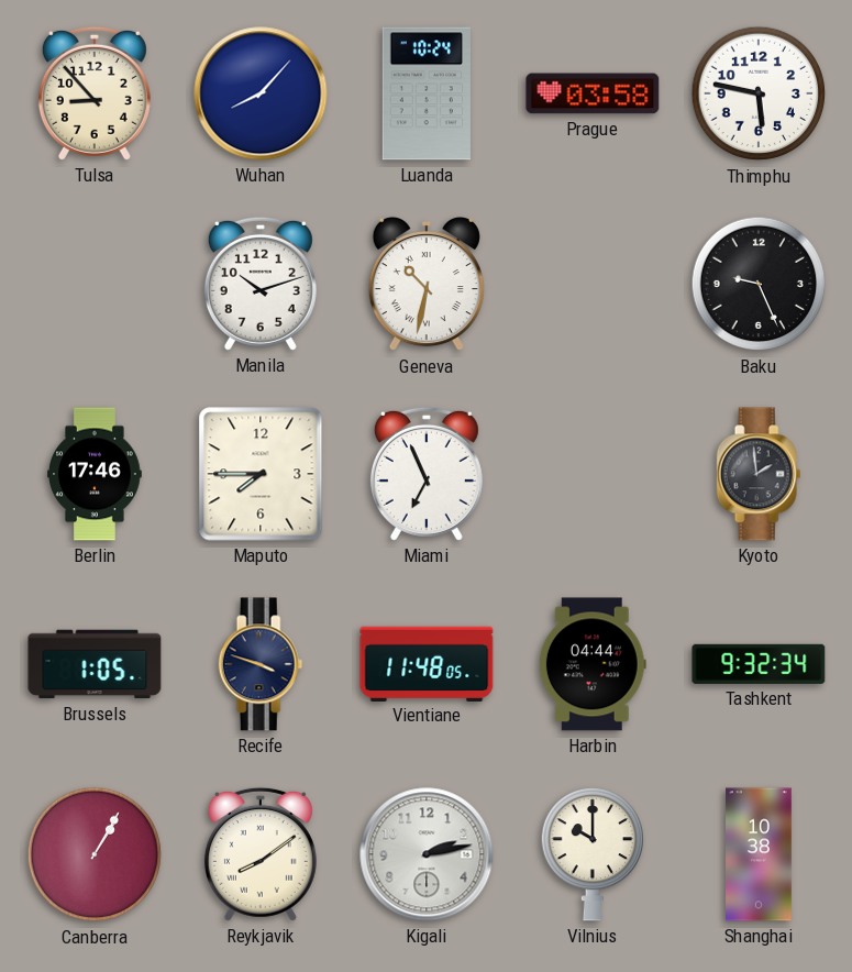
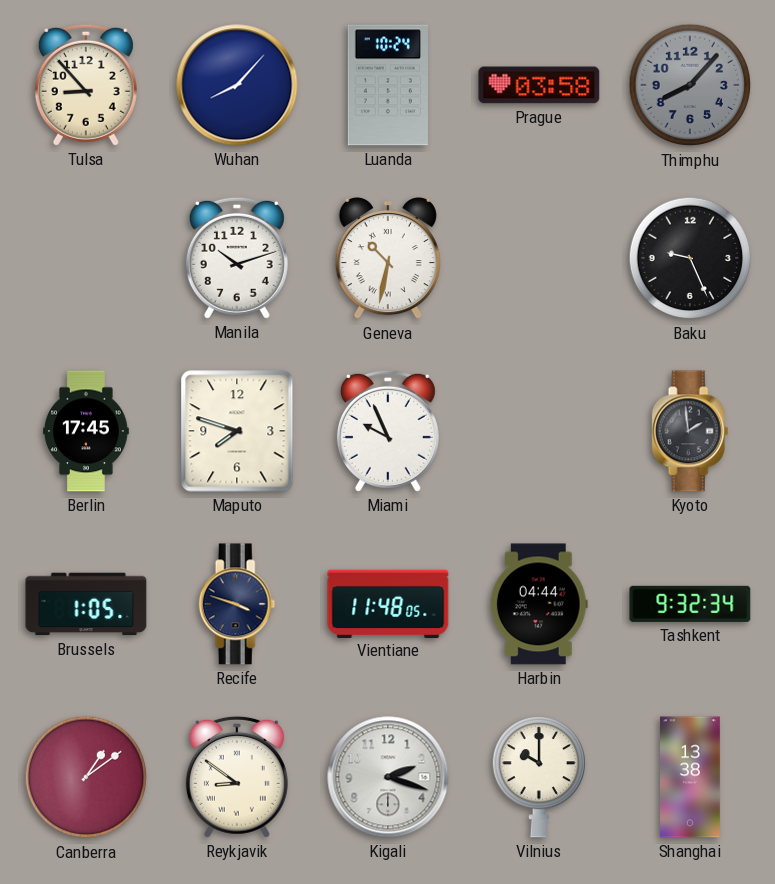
Thimphu: 5:47 -> 8:07
Thimphu dial: white -> grey
Berlin: 17:46 -> 17:45
Maputo: 7:45 -> 7:48
Miami: 6:56 -> 9:56
Canberra: 1:05 -> 1:09
Reykjavik: 8:09 -> 8:51
Kigali: 2:13 -> 2:18
Shanghai: 10:38 -> 13:38
